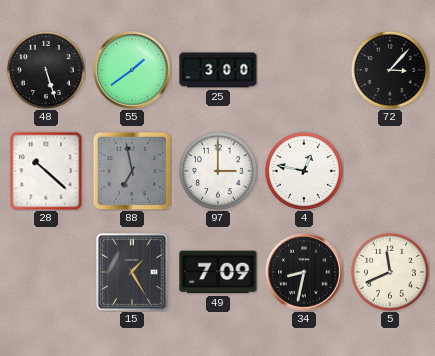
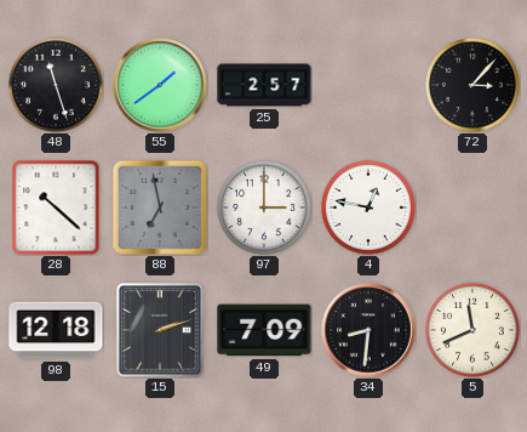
48: 5:27 -> 11:27
25: 3:00 -> 2:57
98: none -> 12:18
15: 1:25 -> 2:12
34: 8:32 -> 8:31
